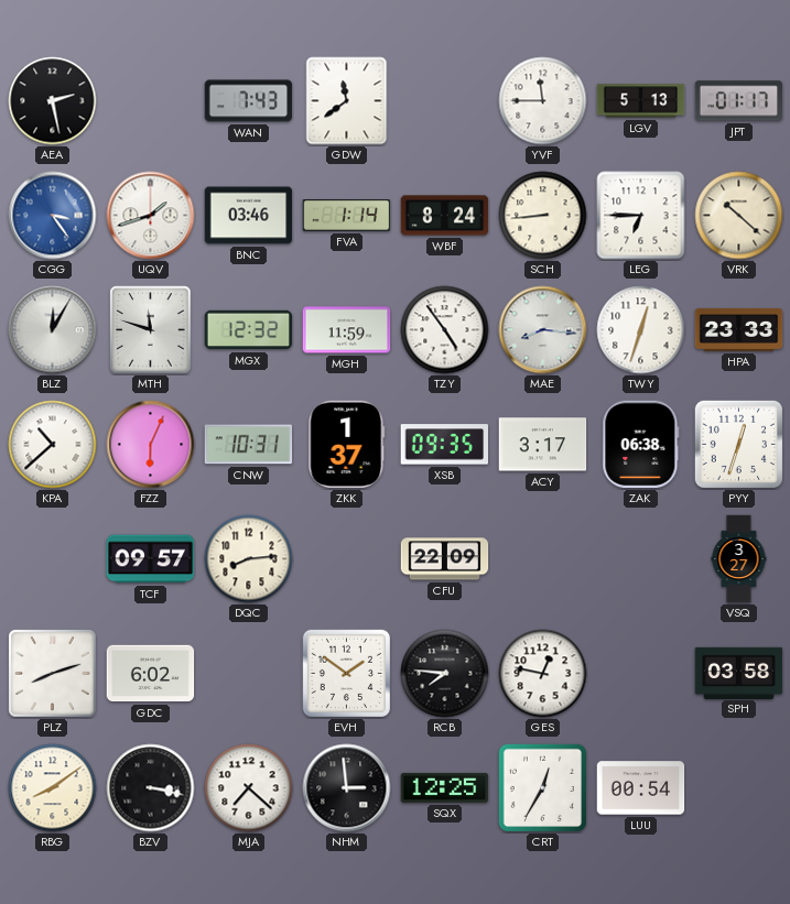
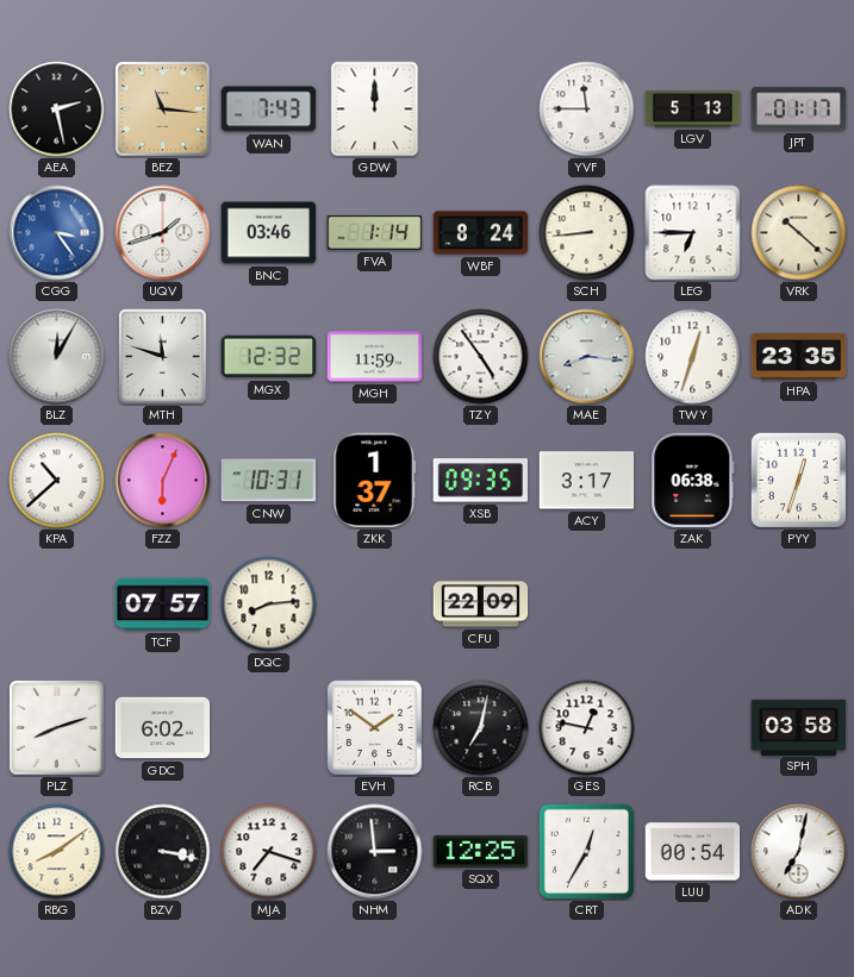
BEZ: none -> 11:16
GDW: 11:39 -> 12:00
HPA: 23:33 -> 23:35
TCF: 09:57 -> 07:57
VSQ: 3:27 -> none
RCB: 7:46 -> 7:02
MJA: 7:22 -> 7:18
ADK: none -> 7:02
